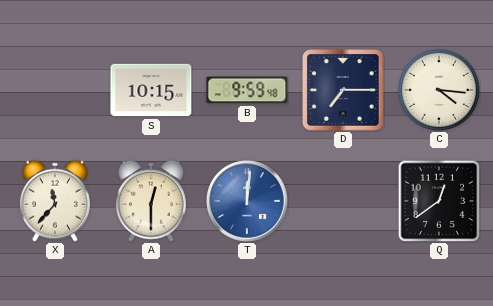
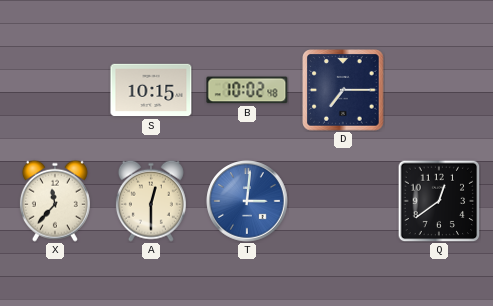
B: 9:59 -> 10:02
C: 4:16 -> none
T: 12:01 -> 3:01
